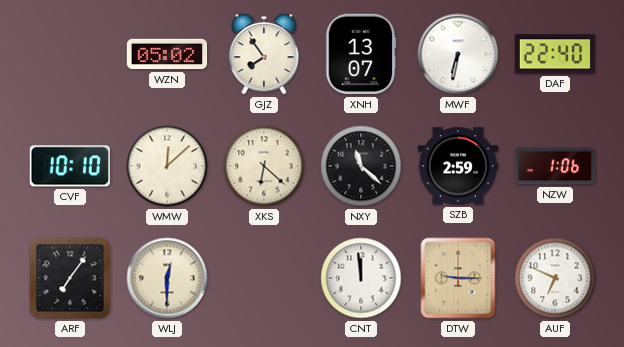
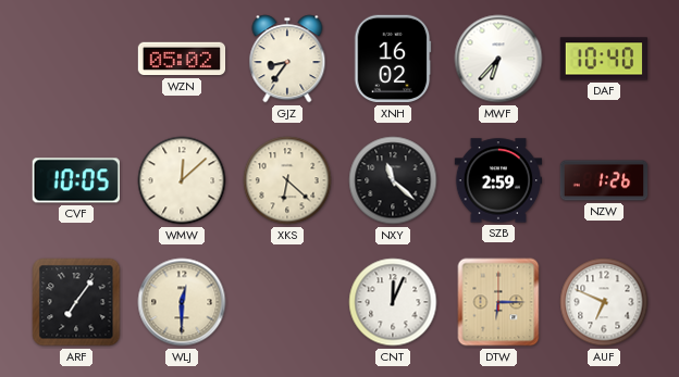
GJZ: 7:54 -> 8:36
XNH: 13:07 -> 16:02
MWF: 6:32 -> 6:37
DAF: 22:40 -> 10:40
CVF: 10:10 -> 10:05
NZW: 1:06 -> 1:26
CNT: 11:59 -> 12:04
DTW: 9:15 -> 6:15
